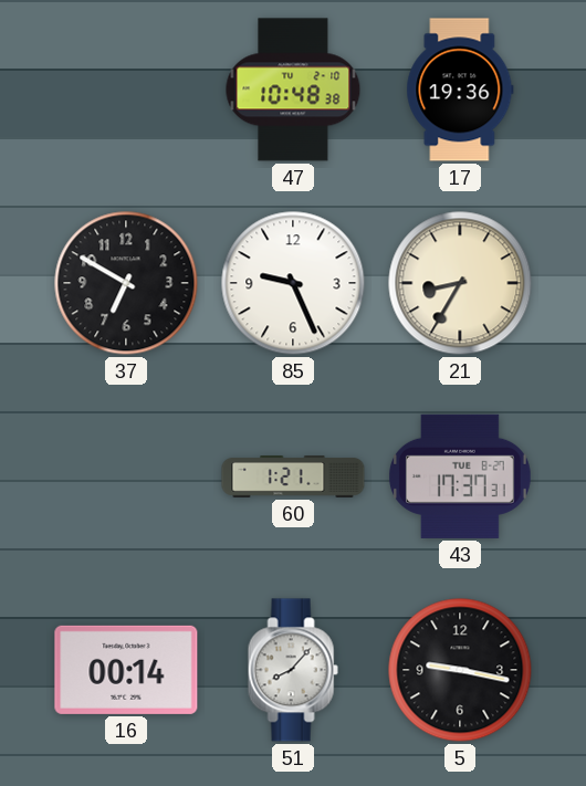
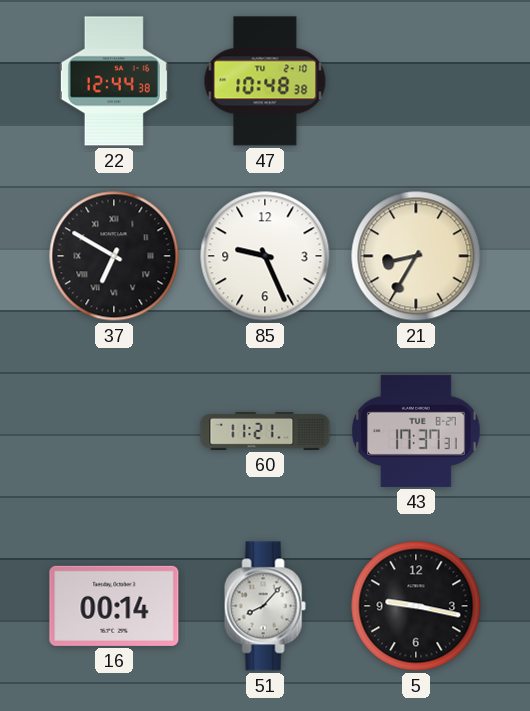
22: none -> 12:44
17: 19:36 -> none
37 numerals: Arabic -> Roman
60: 1:21 -> 11:21
